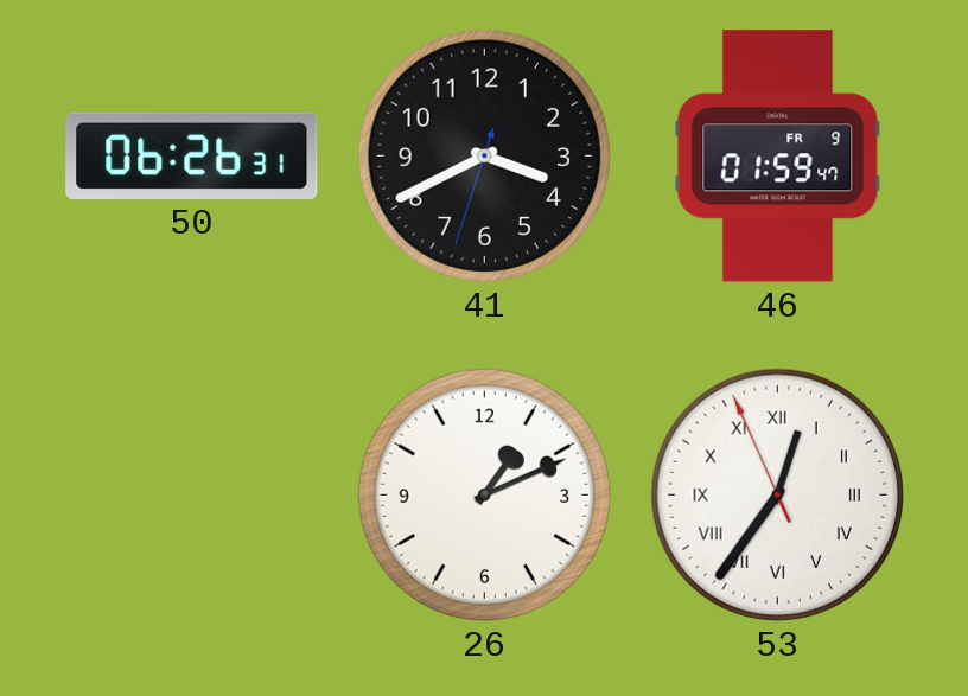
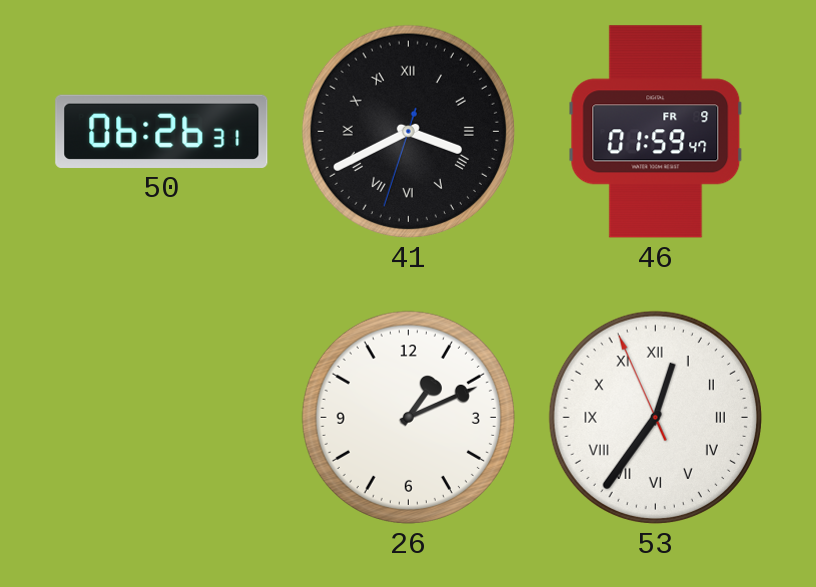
41 numerals: Arabic -> Roman
